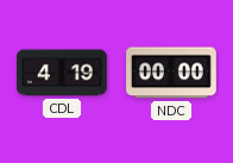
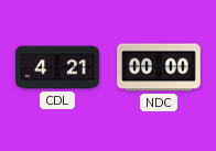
CDL: 4:19 -> 4:21
